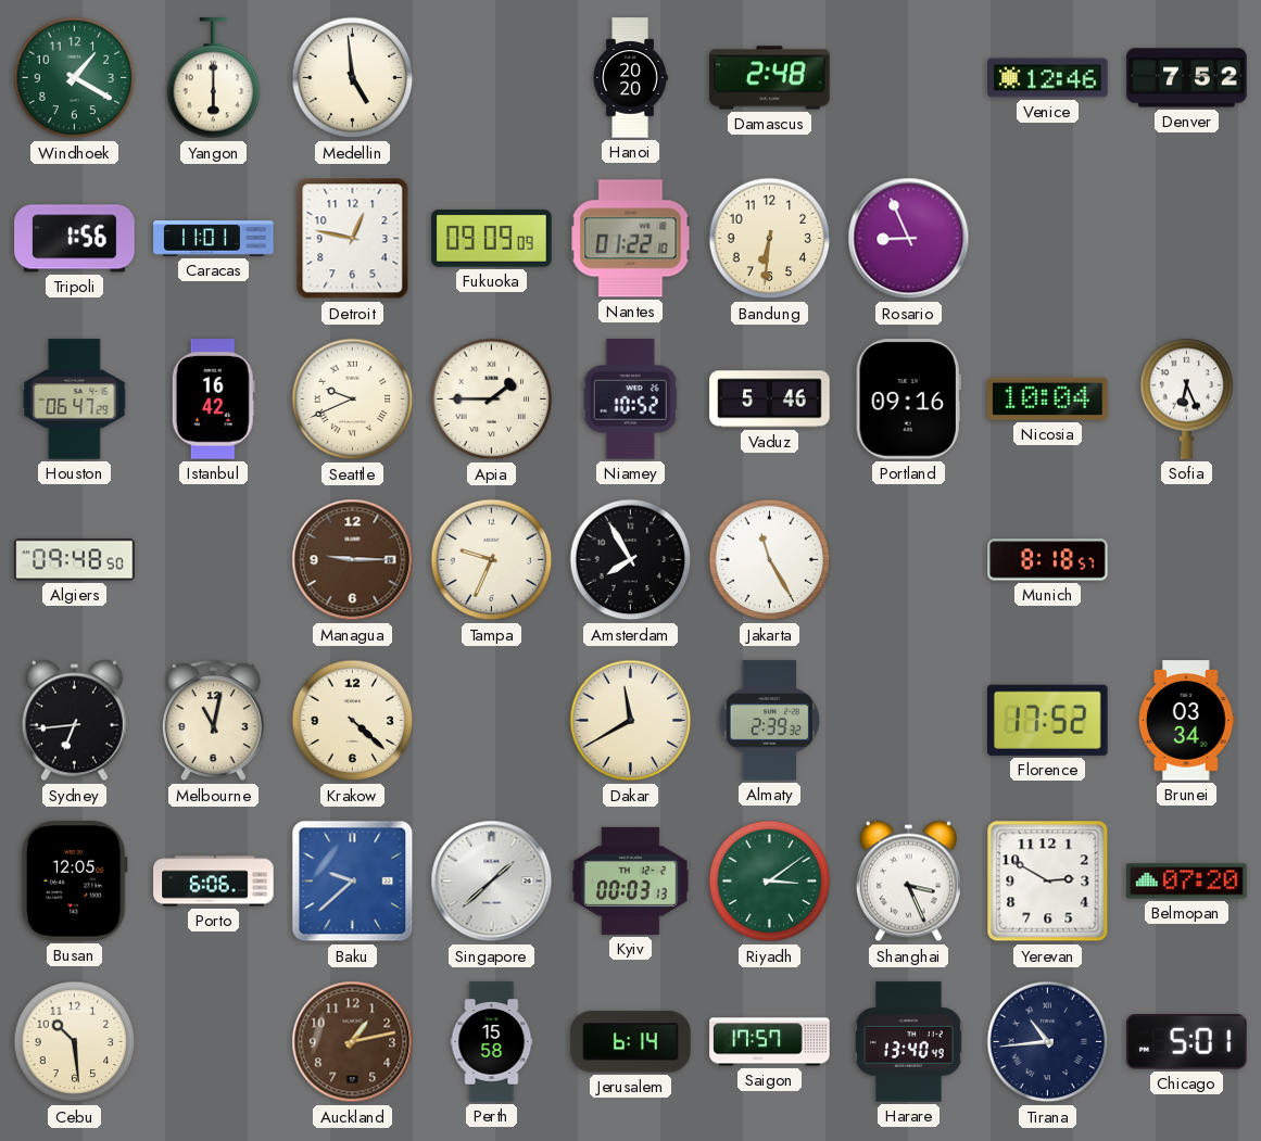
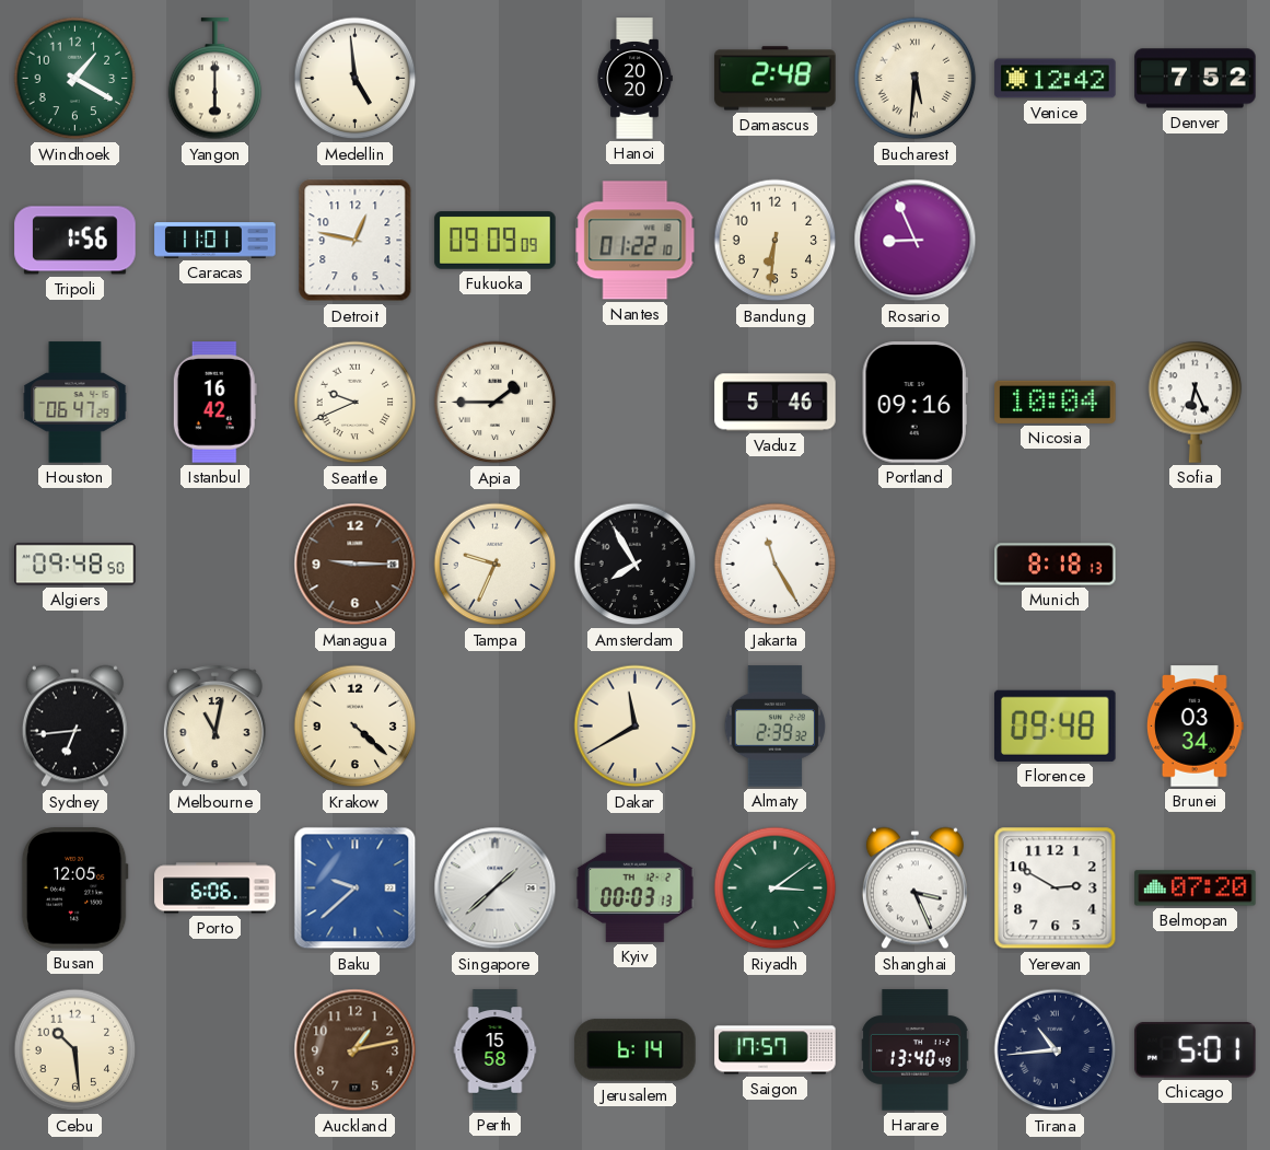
Bucharest: none -> 5:31
Venice: 12:46 -> 12:42
Niamey: 10:52 -> none
Munich: 8:18:57 -> 8:18:13
Florence: 17:52 -> 09:48
